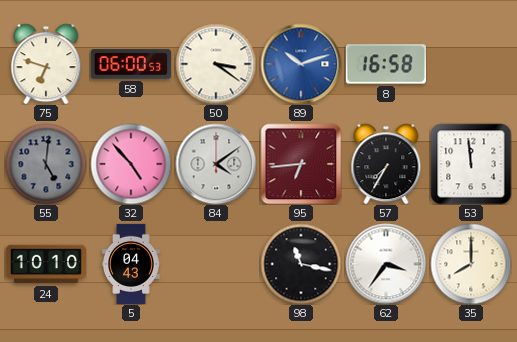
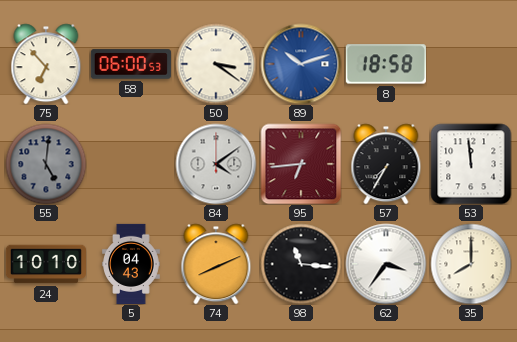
75: 6:48 -> 6:53
8: 16:58 -> 18:58
32: 4:53 -> none
74: none -> 8:11
98: 11:17 -> 11:16
